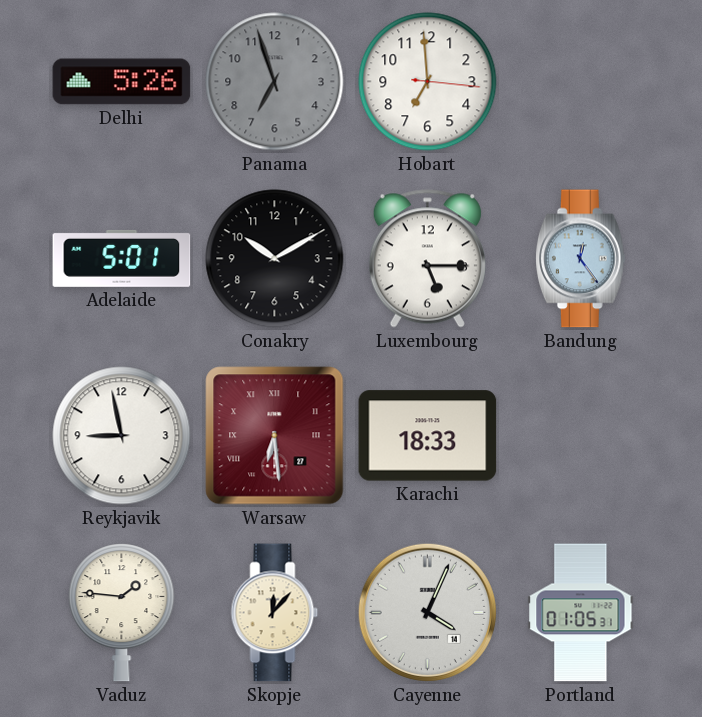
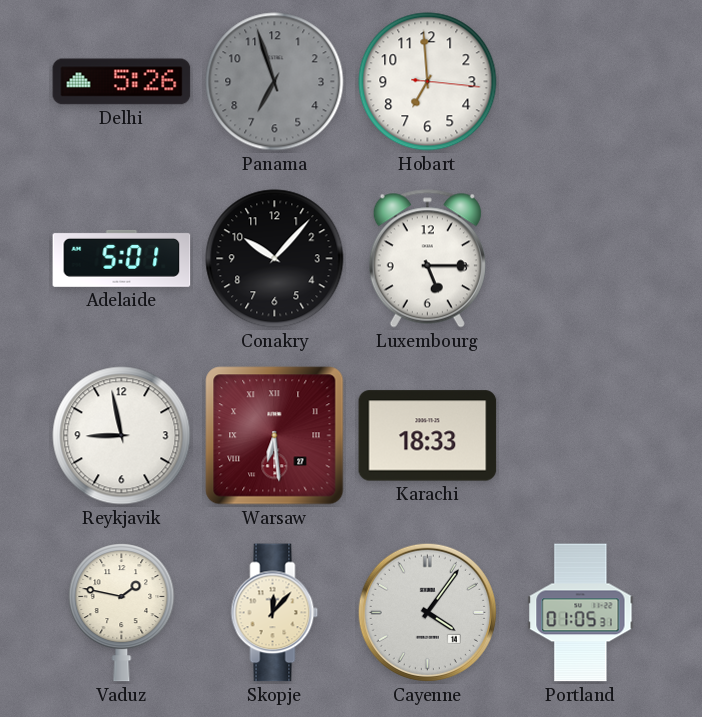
Conakry: 10:10 -> 10:07
Bandung: 12:24 -> none
Vaduz: 1:46 -> 1:47
Cayenne: 4:04 -> 4:06
